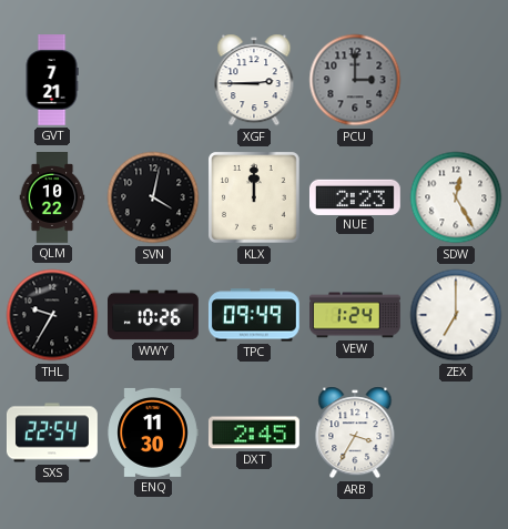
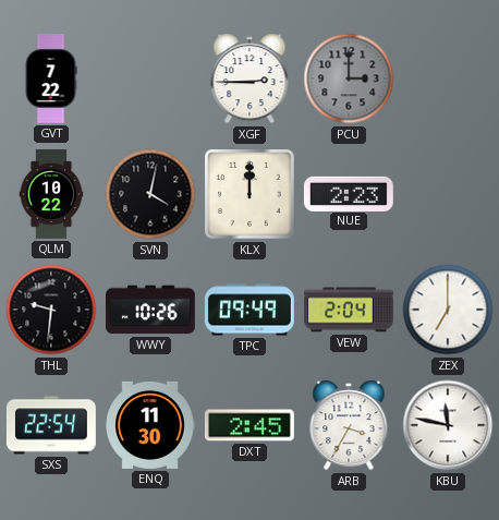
GVT: 7:21 -> 7:22
SDW: 12:25 -> none
THL: 9:35 -> 9:31
VEW: 1:24 -> 2:04
KBU: none -> 11:47
